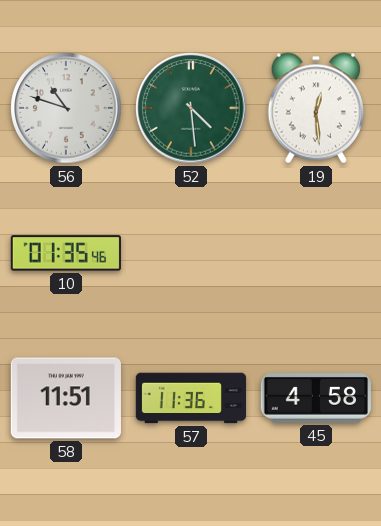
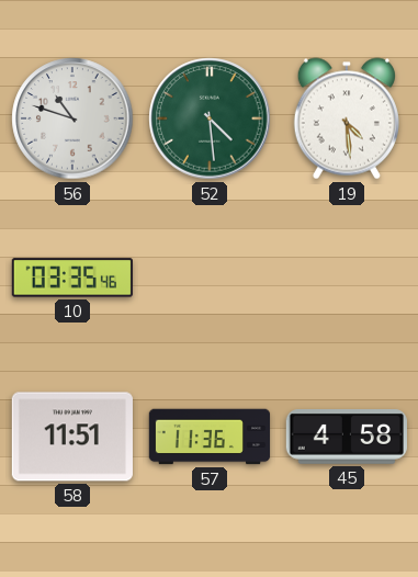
19: 12:29 -> 4:29
10: 01:35 -> 03:35
